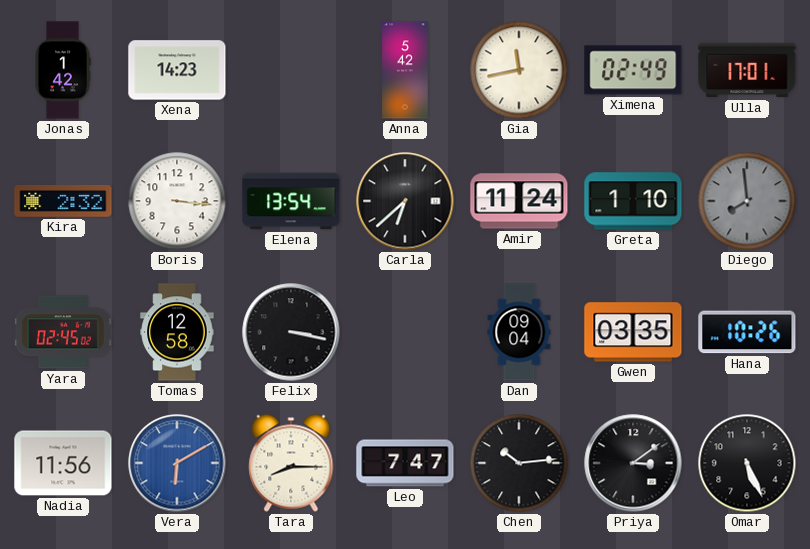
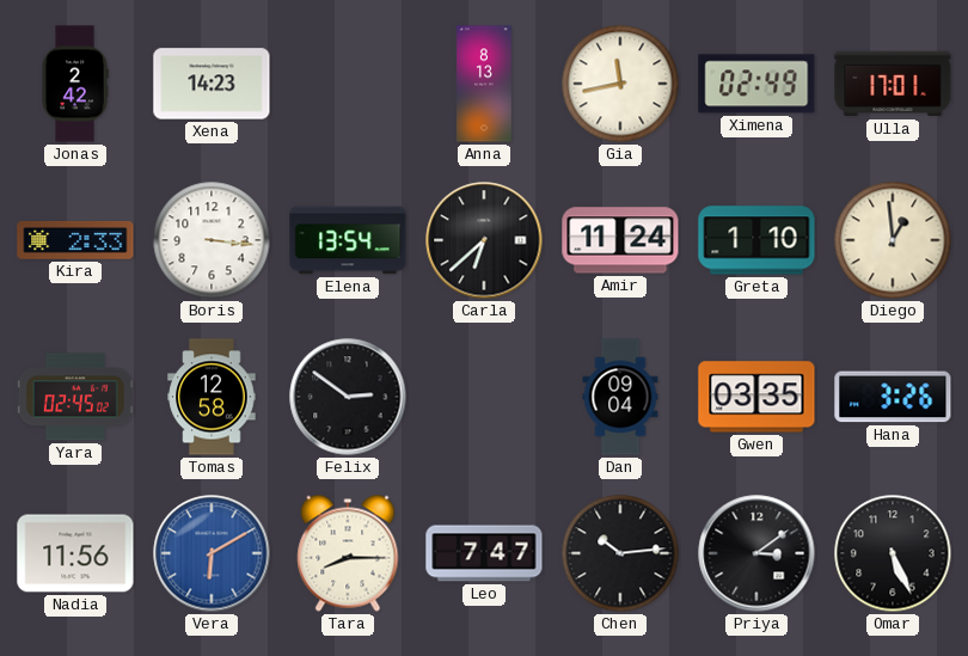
Jonas: 1:42 -> 2:42
Anna: 5:42 -> 8:13
Kira: 2:32 -> 2:33
Diego: 7:59 -> 12:59
Diego dial: grey -> cream
Felix: 3:17 -> 2:51
Hana: 10:26 -> 3:26
